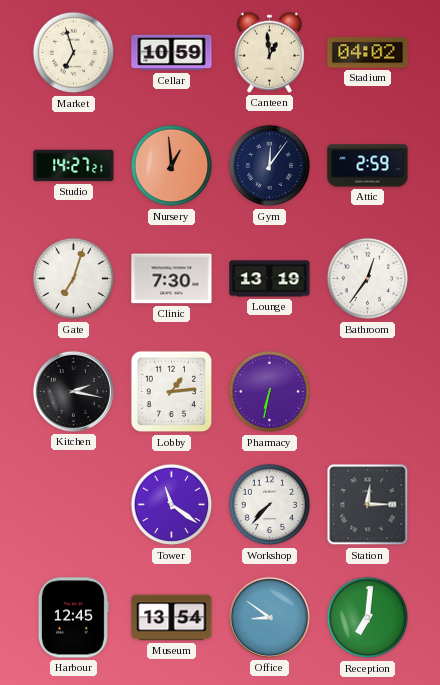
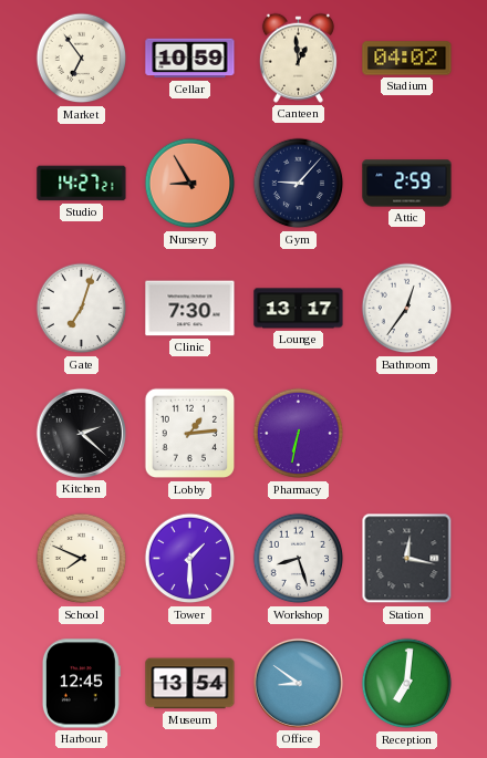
Market: 6:57 -> 6:54
Nursery: 12:59 -> 8:55
Gym: 12:06 -> 9:07
Lounge: 13:19 -> 13:17
Kitchen: 2:17 -> 2:22
School: none -> 7:49
Tower: 11:21 -> 1:30
Workshop: 7:37 -> 8:27
Station: 12:15 -> 12:17
